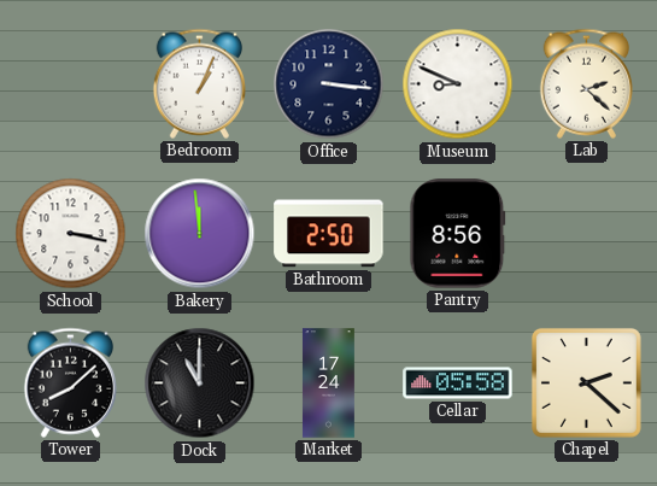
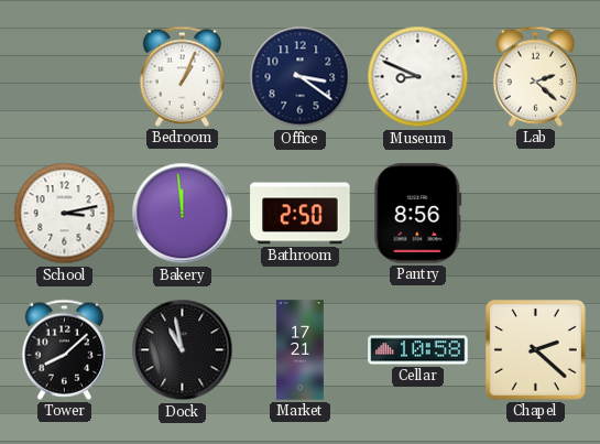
Office: 3:16 -> 3:21
School: 3:17 -> 3:13
Dock: 11:00 -> 10:58
Market: 17:24 -> 17:21
Cellar: 05:58 -> 10:58
